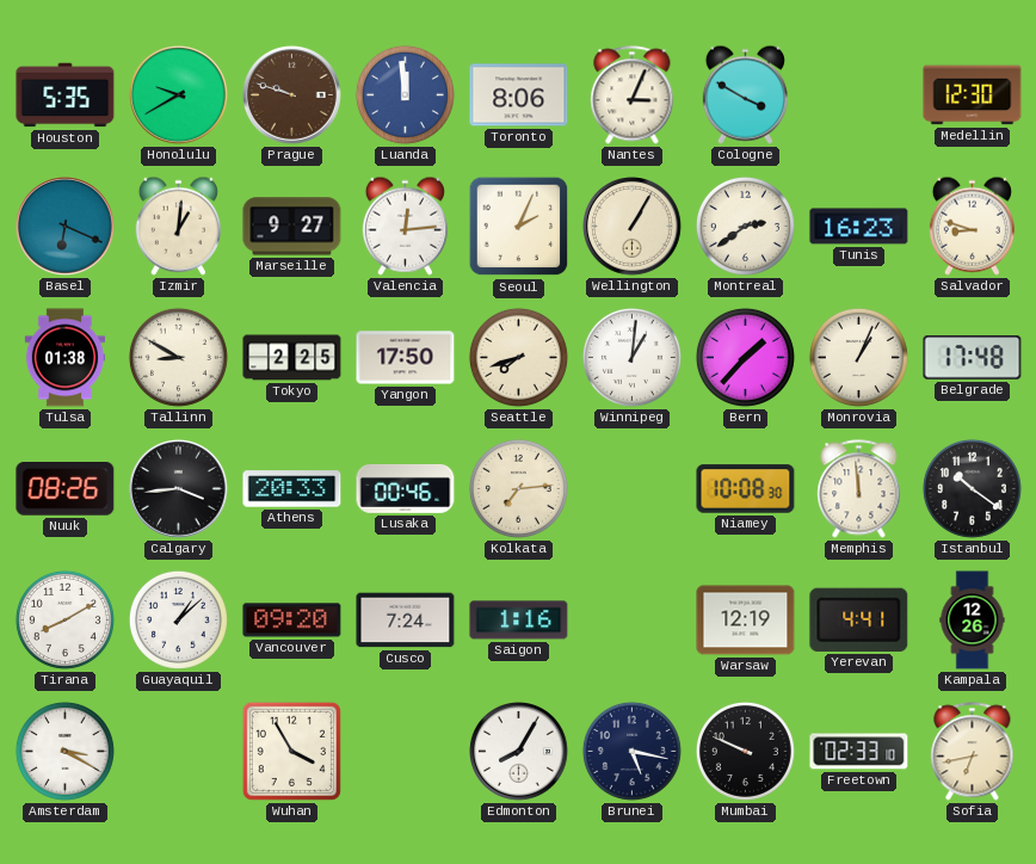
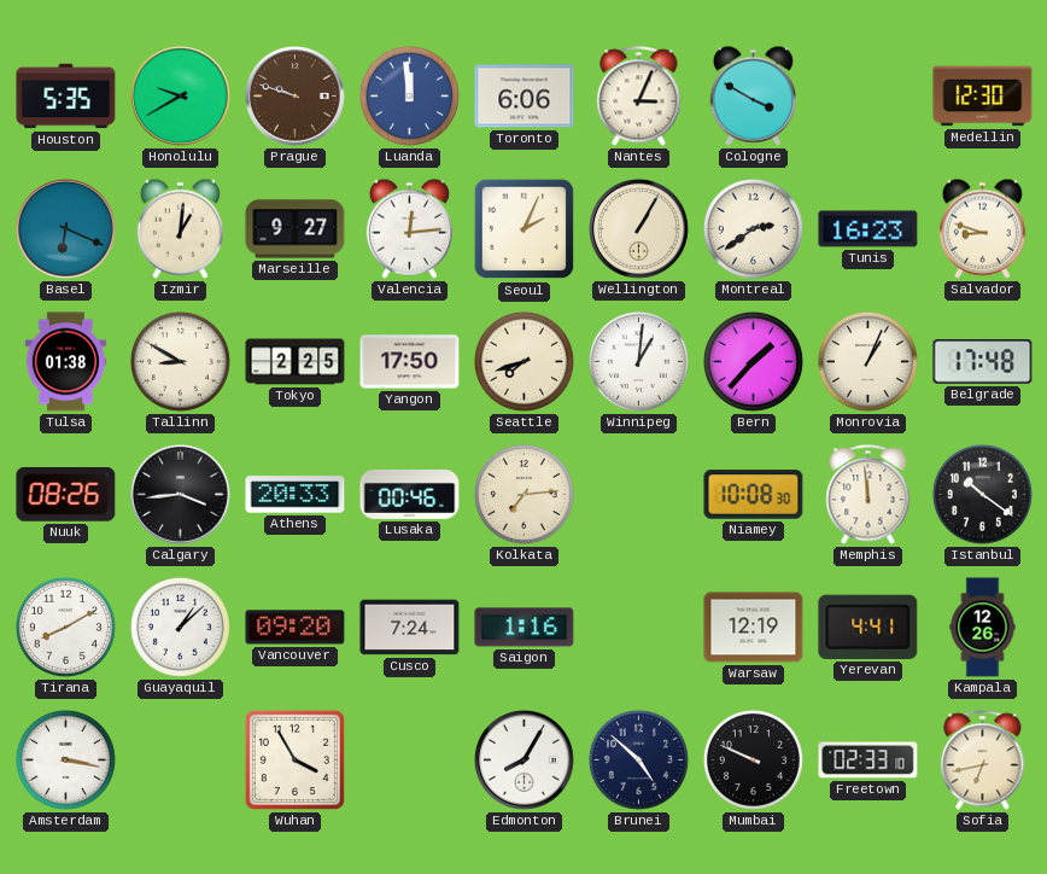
Toronto: 8:06 -> 6:06
Amsterdam: 3:20 -> 3:17
Brunei: 5:17 -> 4:52
